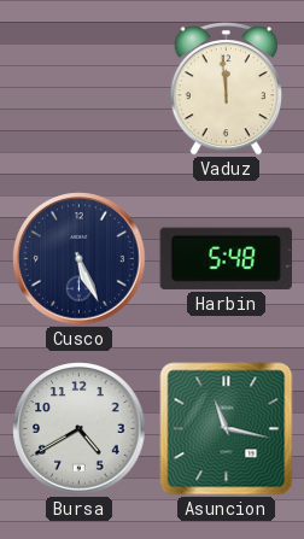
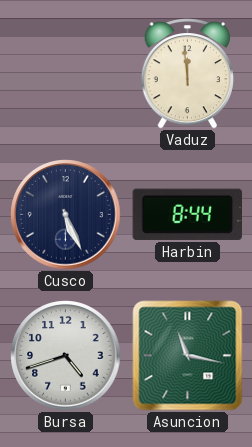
Harbin: 5:48 -> 8:44
Bursa: 4:40 -> 4:42
